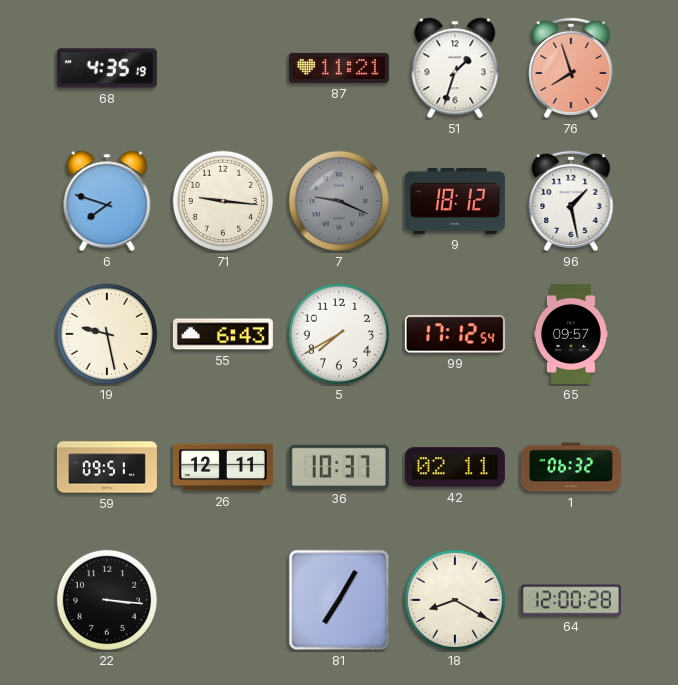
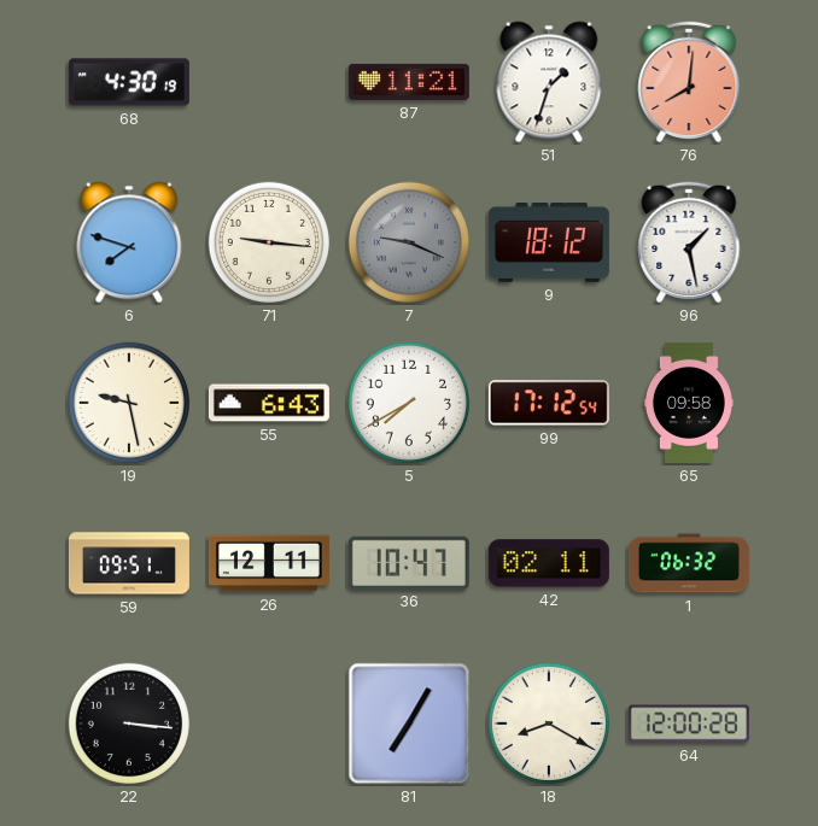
68: 4:35 -> 4:30
76: 7:57 -> 8:01
65: 09:57 -> 09:58
36: 10:37 -> 10:47
